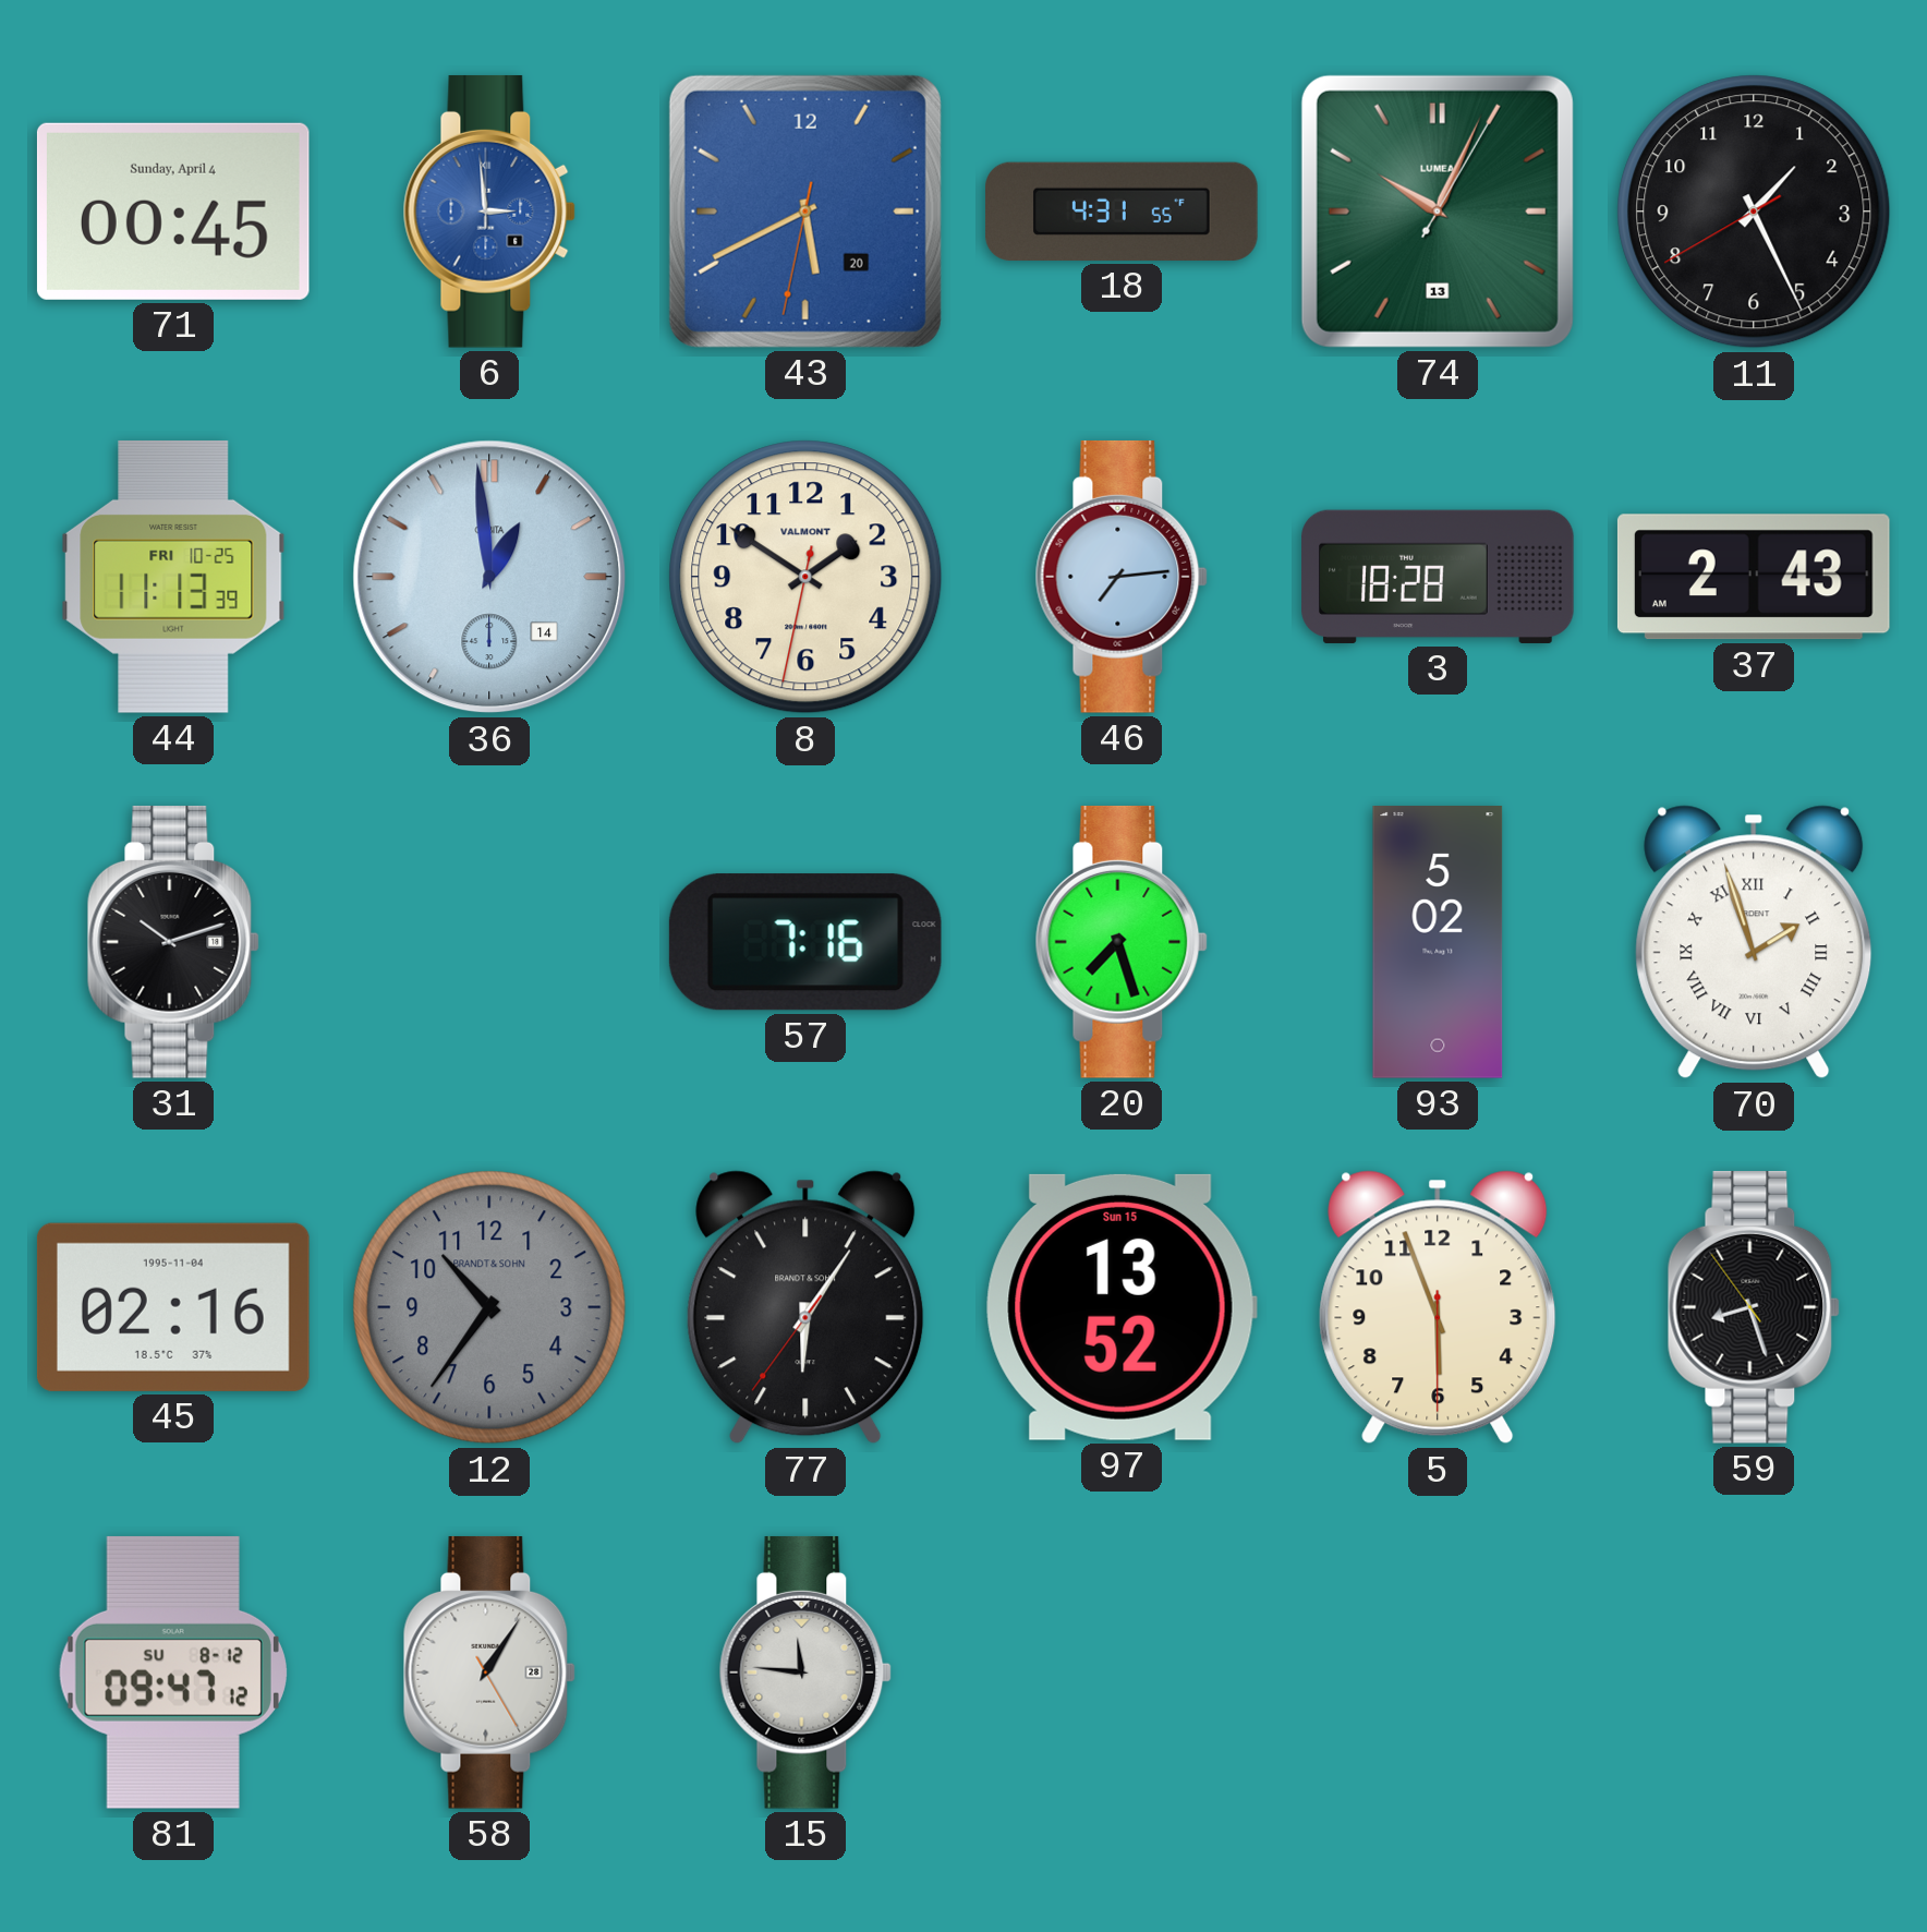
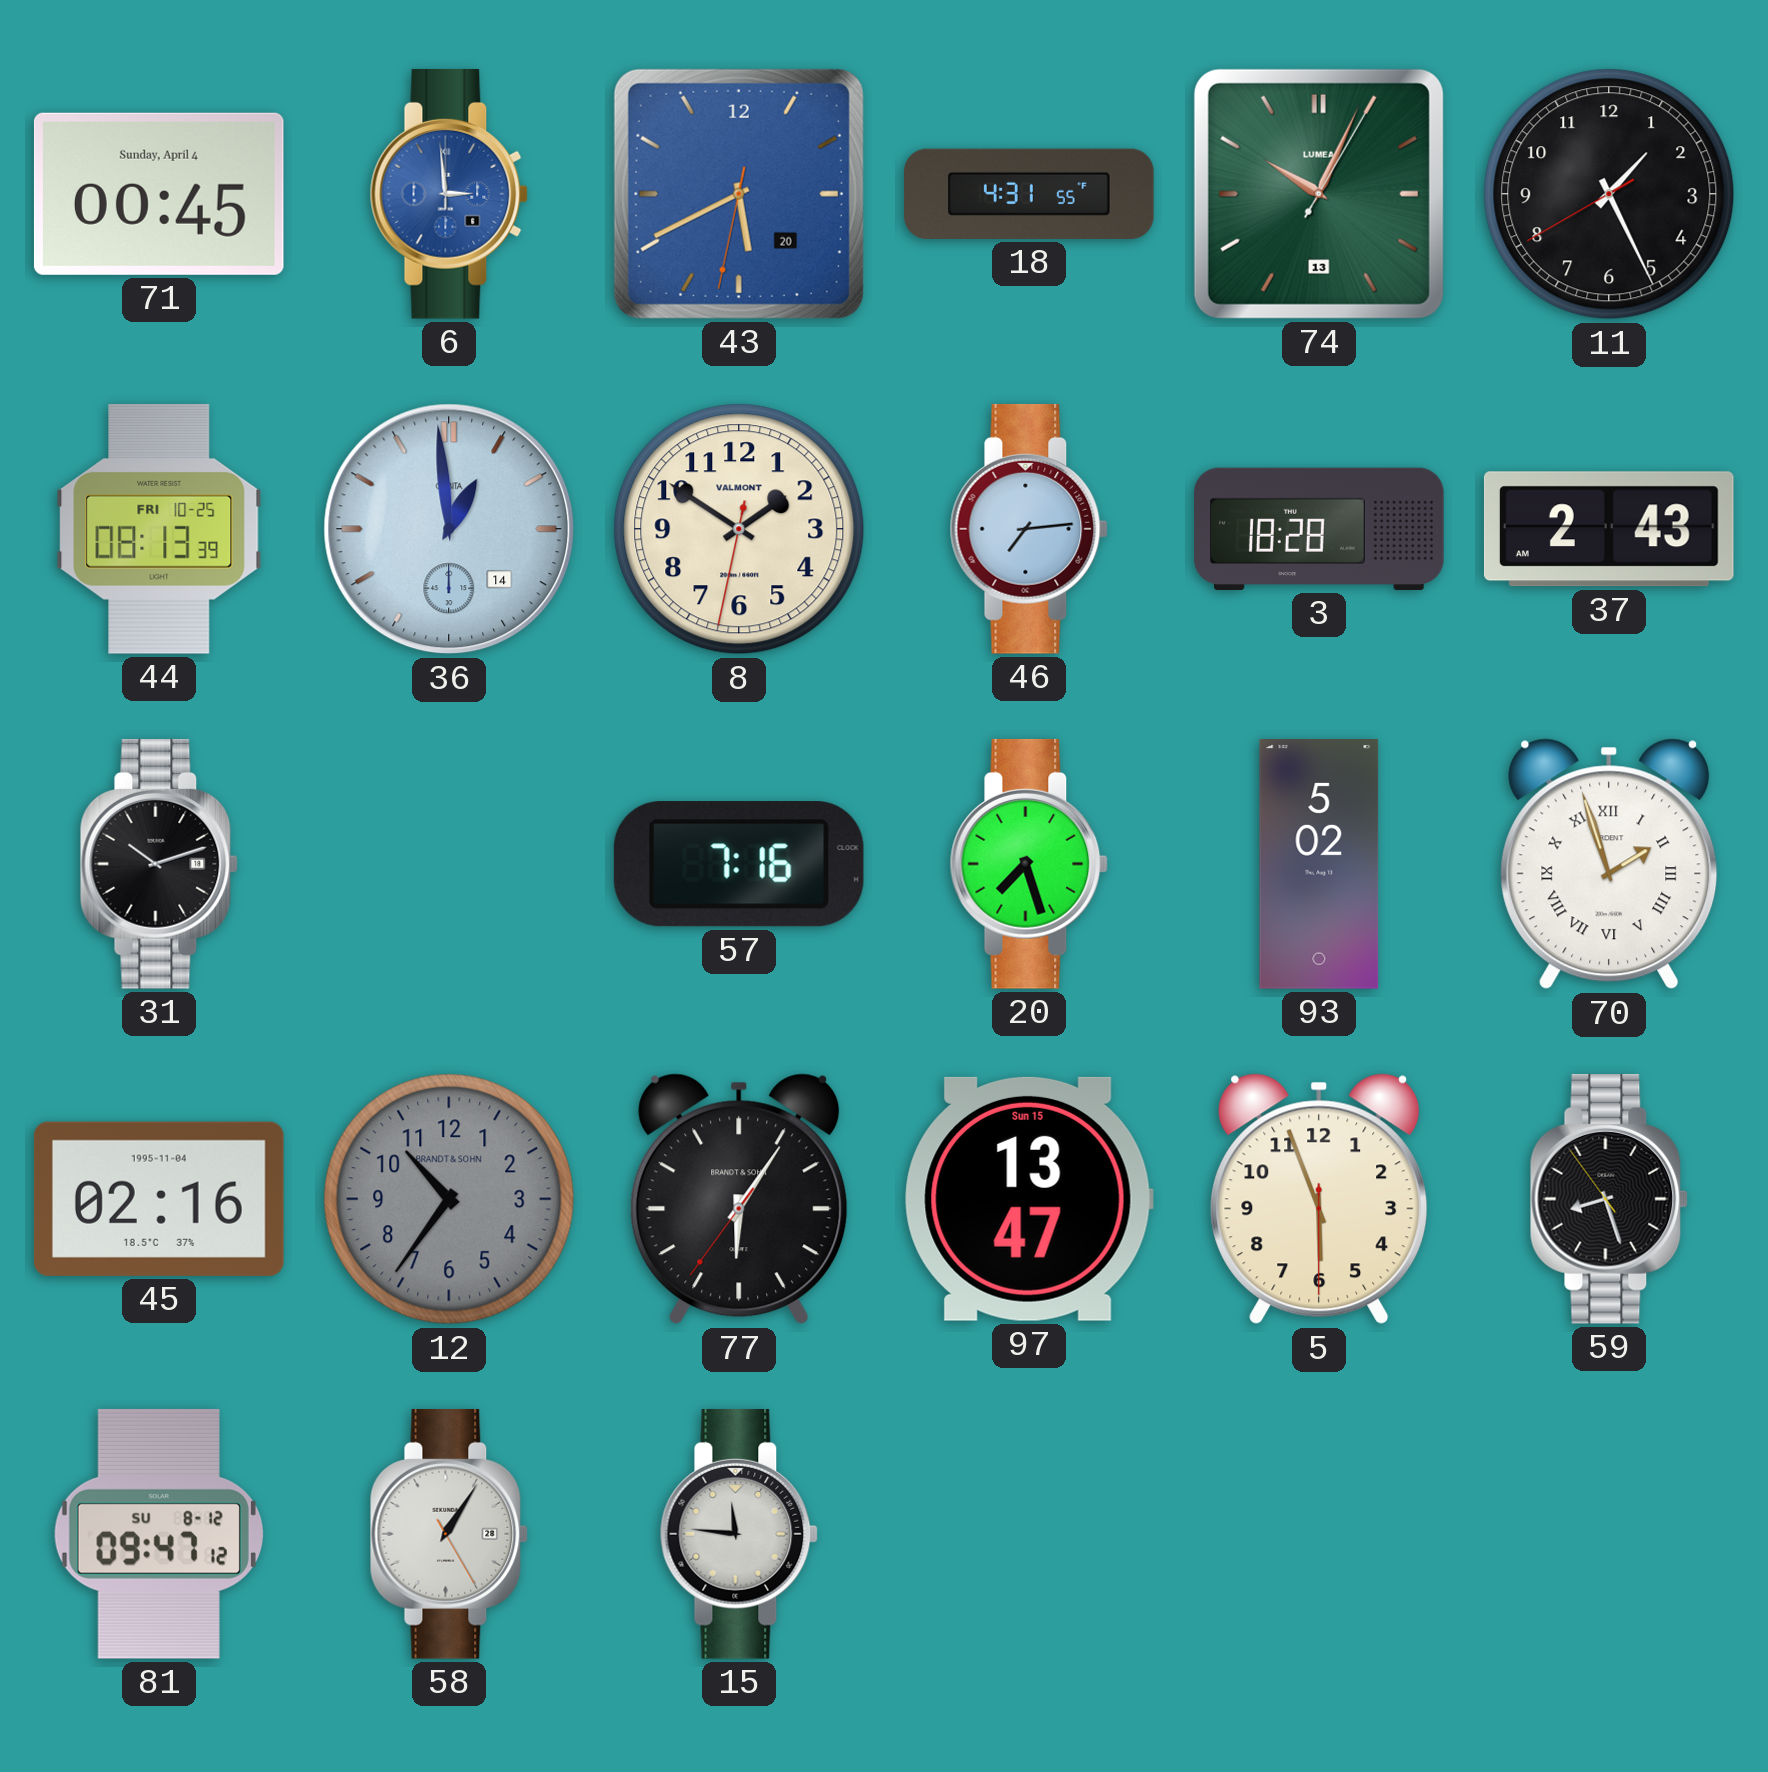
44: 11:13 -> 08:13
97: 13:52 -> 13:47
